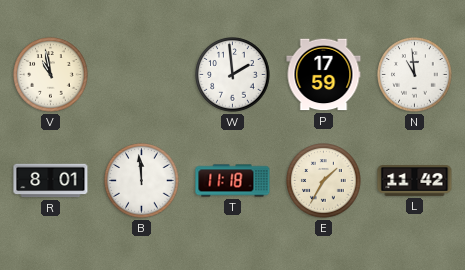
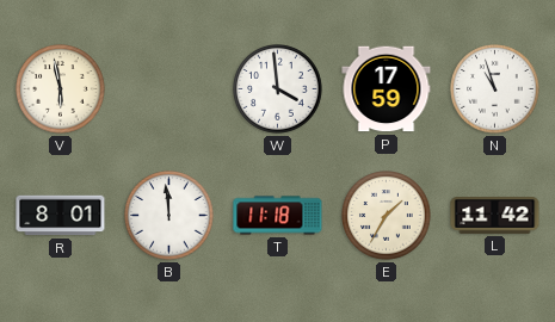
V: 10:58 -> 5:58
W: 1:59 -> 3:59
N: 10:59 -> 10:57
